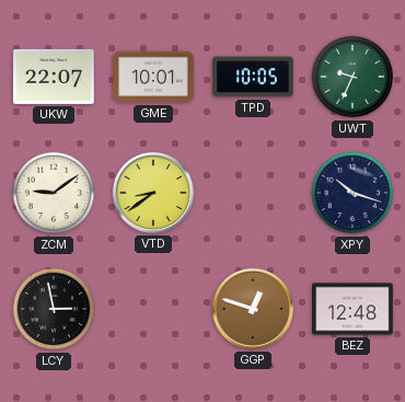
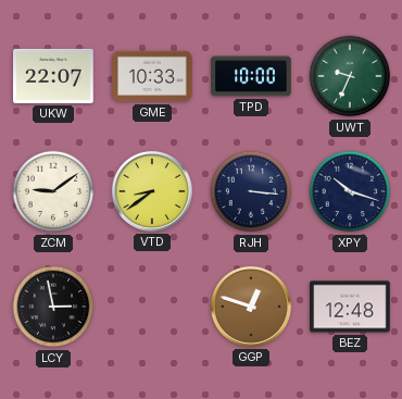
GME: 10:01 -> 10:33
TPD: 10:05 -> 10:00
RJH: none -> 3:16
